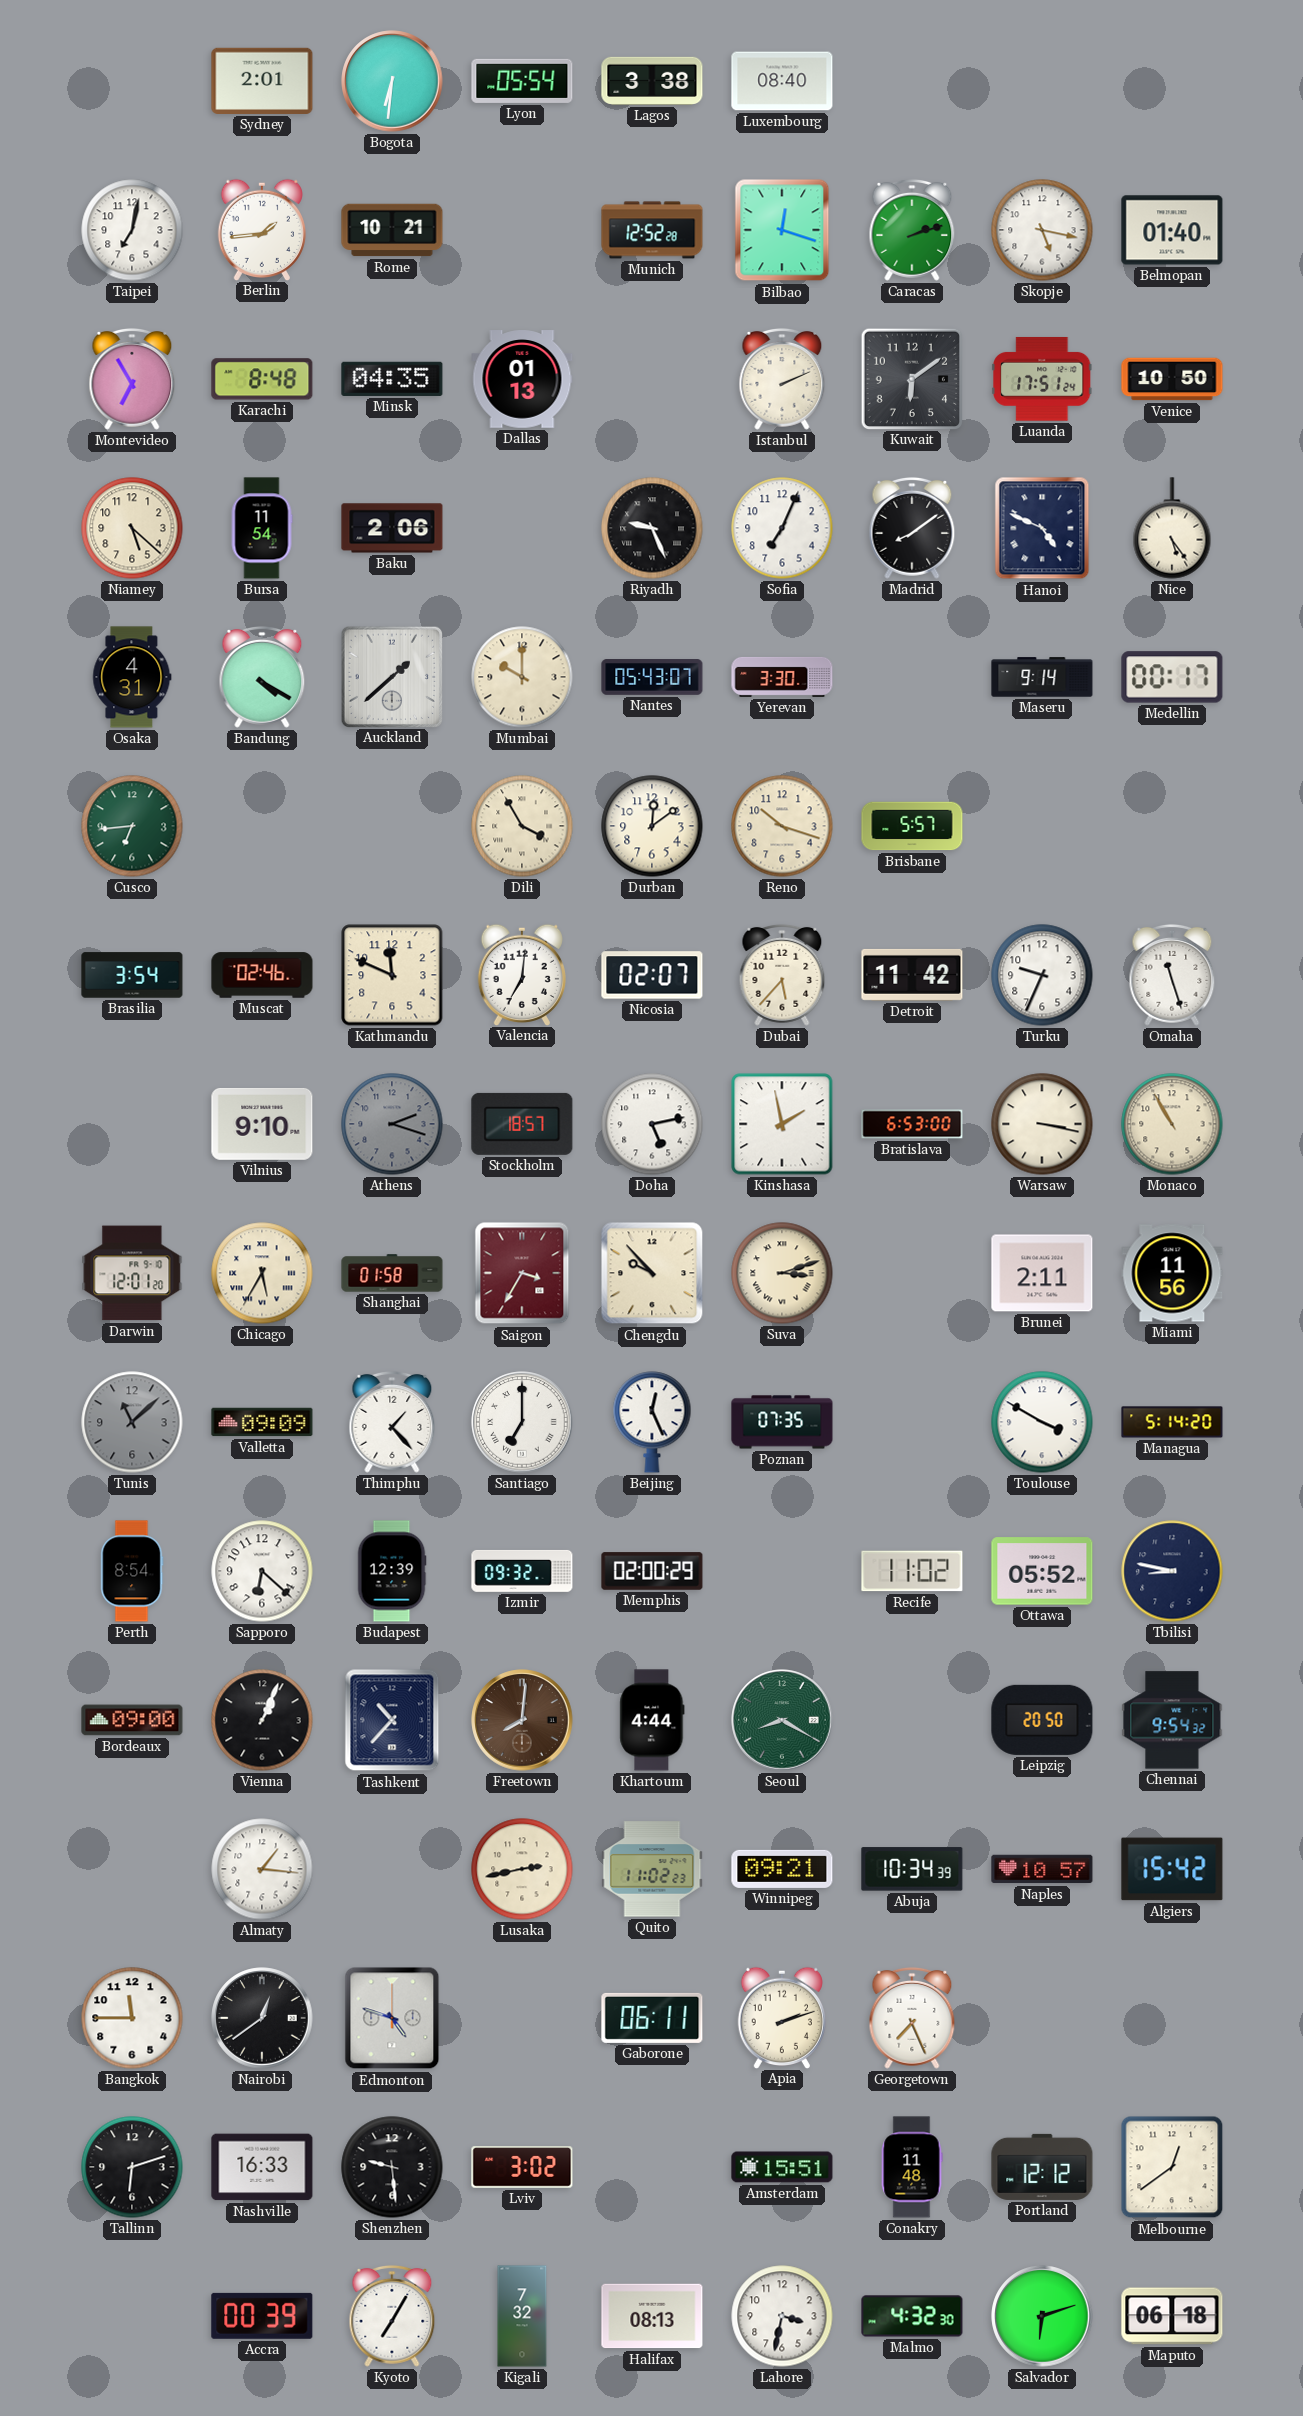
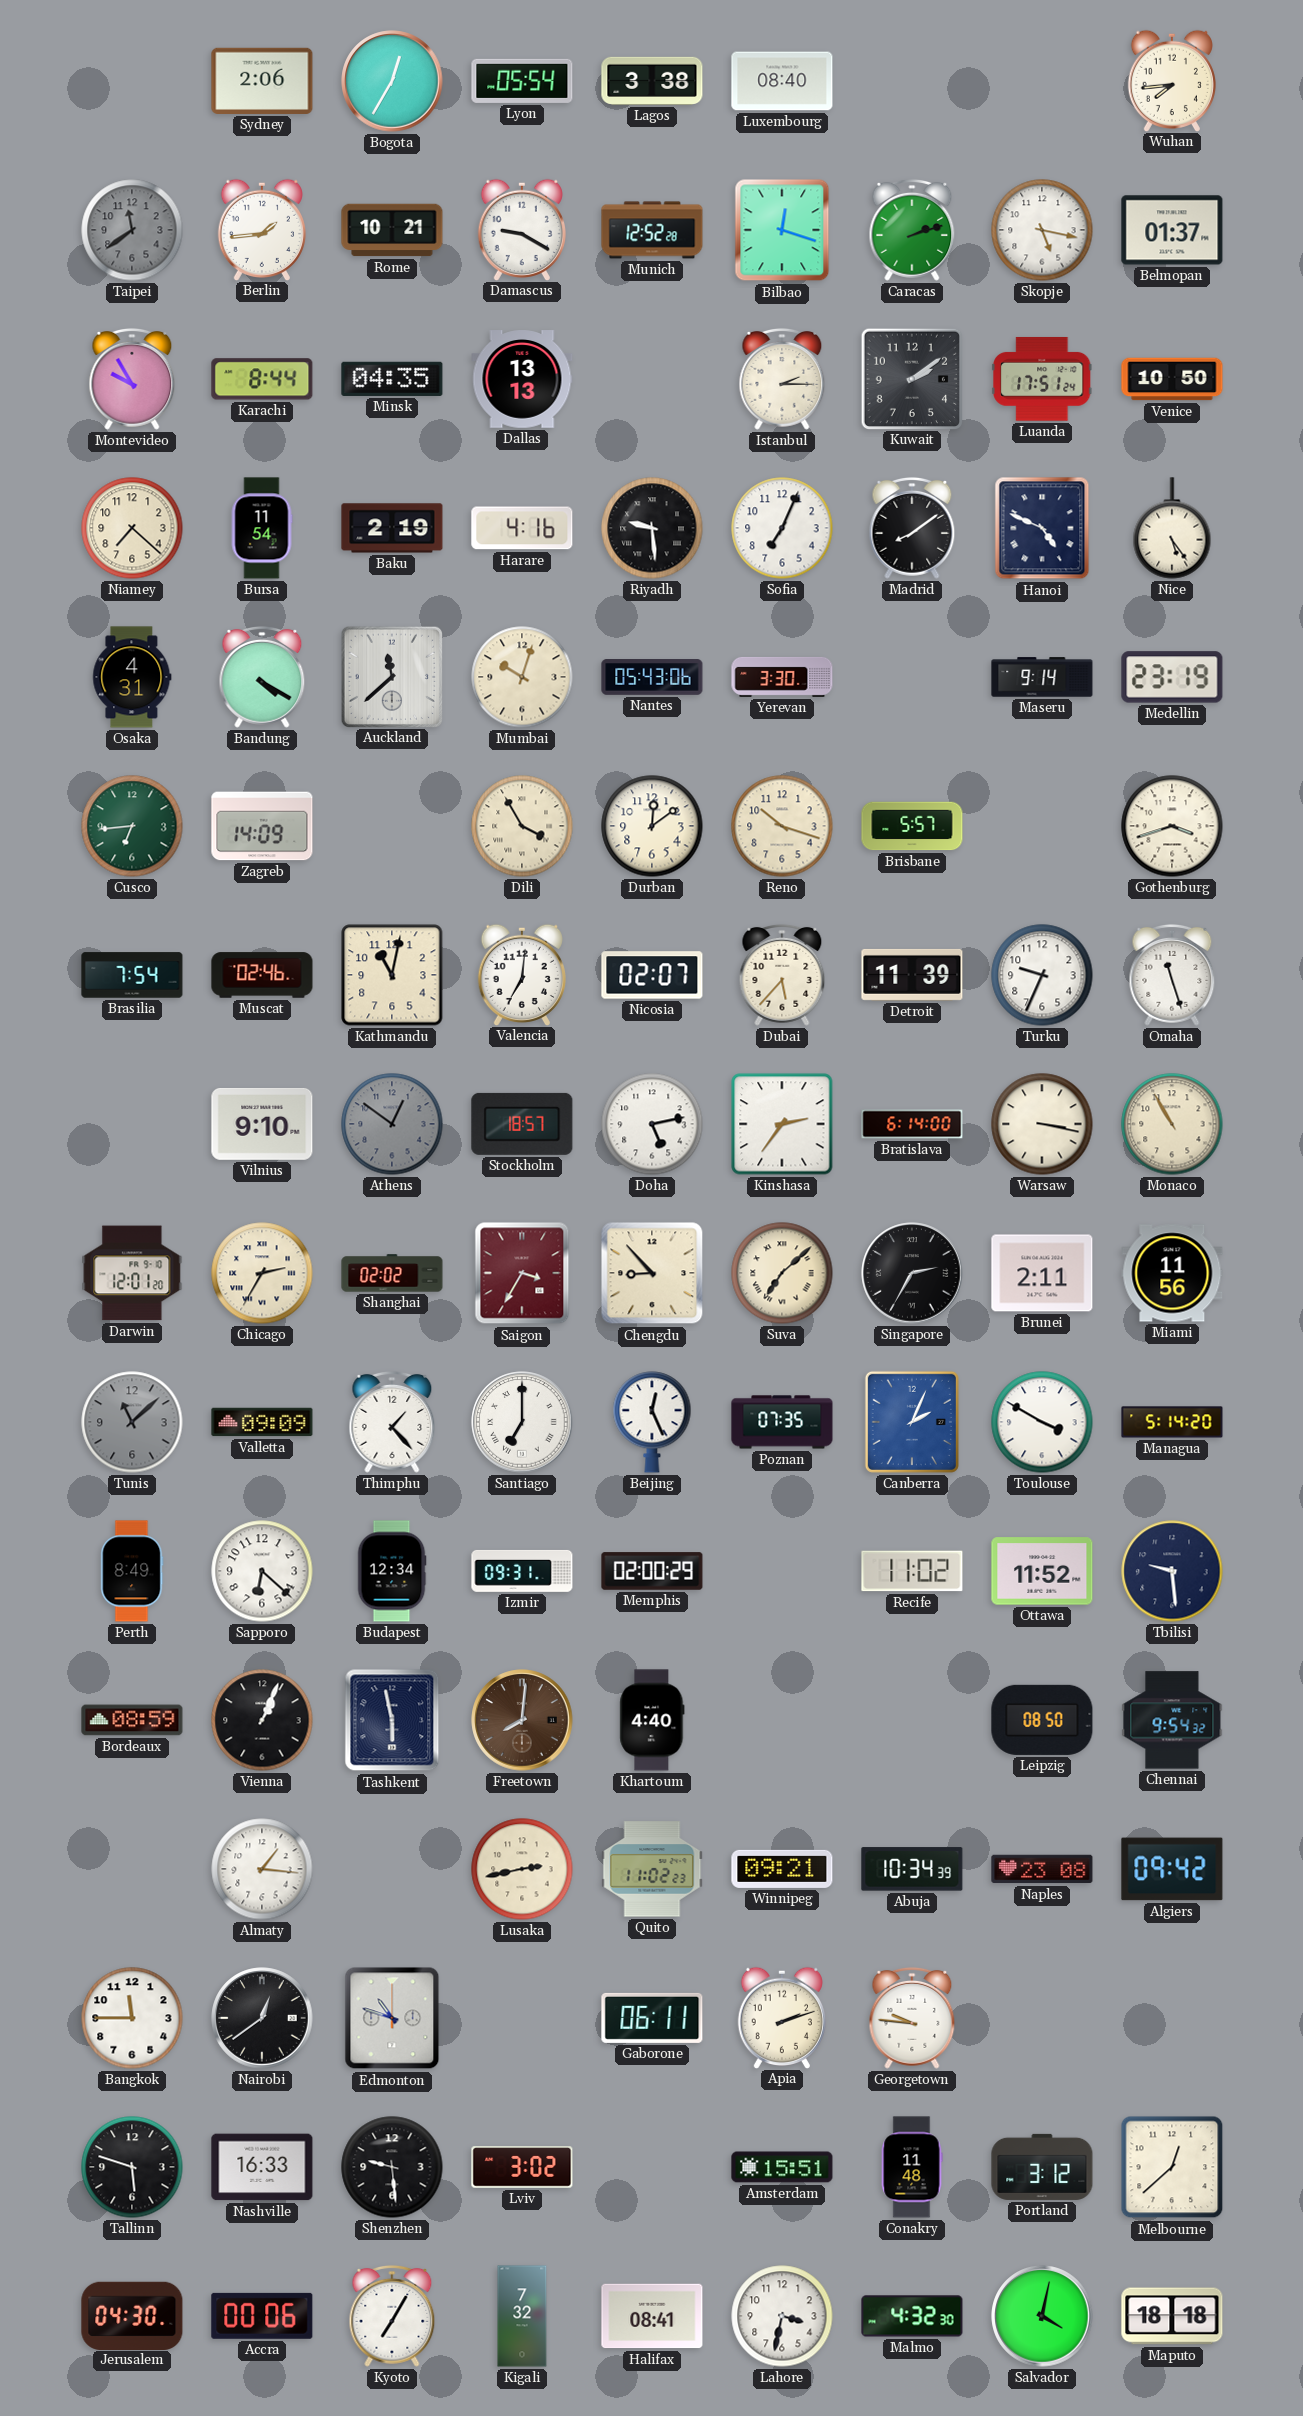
Sydney: 2:01 -> 2:06
Bogota: 6:31 -> 12:35
Wuhan: none -> 7:44
Taipei: 7:02 -> 11:39
Taipei dial: white -> grey
Damascus: none -> 9:20
Belmopan: 01:40 -> 01:37
Montevideo: 6:55 -> 9:55
Karachi: 8:48 -> 8:44
Dallas: 01:13 -> 13:13
Istanbul: 2:11 -> 2:15
Kuwait: 6:09 -> 2:09
Niamey: 5:22 -> 7:22
Baku: 2:06 -> 2:19
Harare: none -> 4:16
Riyadh: 9:26 -> 9:29
Auckland: 1:38 -> 11:38
Mumbai: 10:00 -> 10:03
Nantes: 05:43:07 -> 05:43:06
Medellin: 00:17 -> 23:19
Zagreb: none -> 14:09
Gothenburg: none -> 3:42
Brasilia: 3:54 -> 7:54
Kathmandu: 11:49 -> 11:02
Detroit: 11:42 -> 11:39
Athens: 2:18 -> 12:51
Kinshasa: 1:58 -> 2:36
Bratislava: 6:53 -> 6:14
Chicago: 5:35 -> 2:35
Shanghai: 01:58 -> 02:02
Chengdu: 9:53 -> 8:53
Suva: 3:12 -> 7:08
Singapore: none -> 2:35
Canberra: none -> 2:04
Perth: 8:54 -> 8:49
Budapest: 12:39 -> 12:34
Izmir: 09:32 -> 09:31
Ottawa: 05:52 -> 11:52
Tbilisi: 8:47 -> 9:29
Bordeaux: 09:00 -> 08:59
Tashkent: 10:37 -> 5:58
Khartoum: 4:44 -> 4:40
Seoul: 8:20 -> none
Leipzig: 20:50 -> 08:50
Naples: 10:57 -> 23:08
Algiers: 15:42 -> 09:42
Edmonton: 4:48 -> 10:48
Georgetown: 7:26 -> 9:46
Tallinn: 6:12 -> 5:48
Portland: 12:12 -> 3:12
Melbourne: 12:39 -> 12:38
Jerusalem: none -> 04:30
Accra: 00:39 -> 00:06
Halifax: 08:13 -> 08:41
Salvador: 6:12 -> 4:02
Maputo: 06:18 -> 18:18
